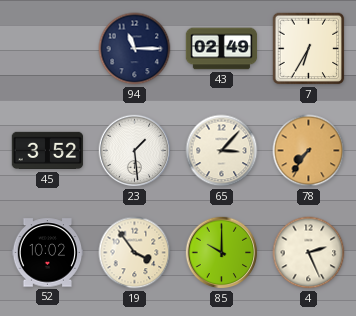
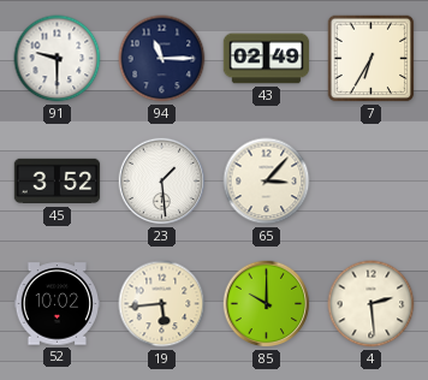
91: none -> 9:30
78: 7:36 -> none
19: 3:54 -> 5:44
4: 2:26 -> 2:29
